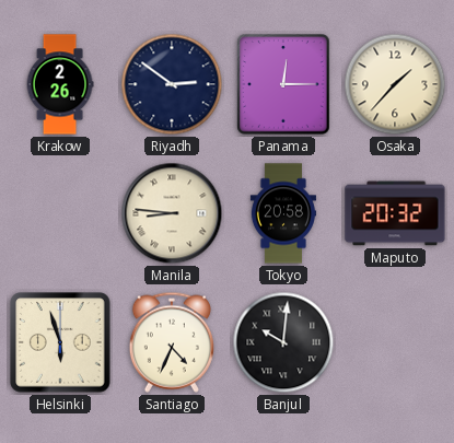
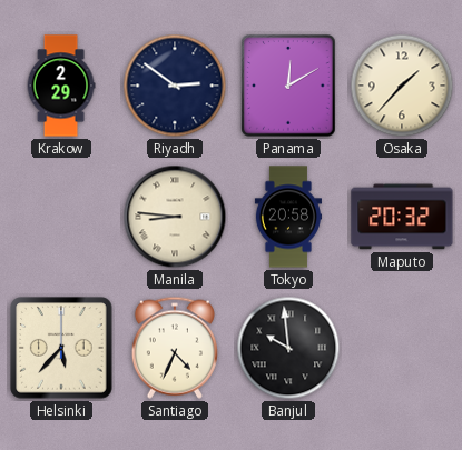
Krakow: 2:26 -> 2:29
Panama: 12:15 -> 12:10
Helsinki: 5:57 -> 5:37
Banjul: 10:01 -> 9:59
